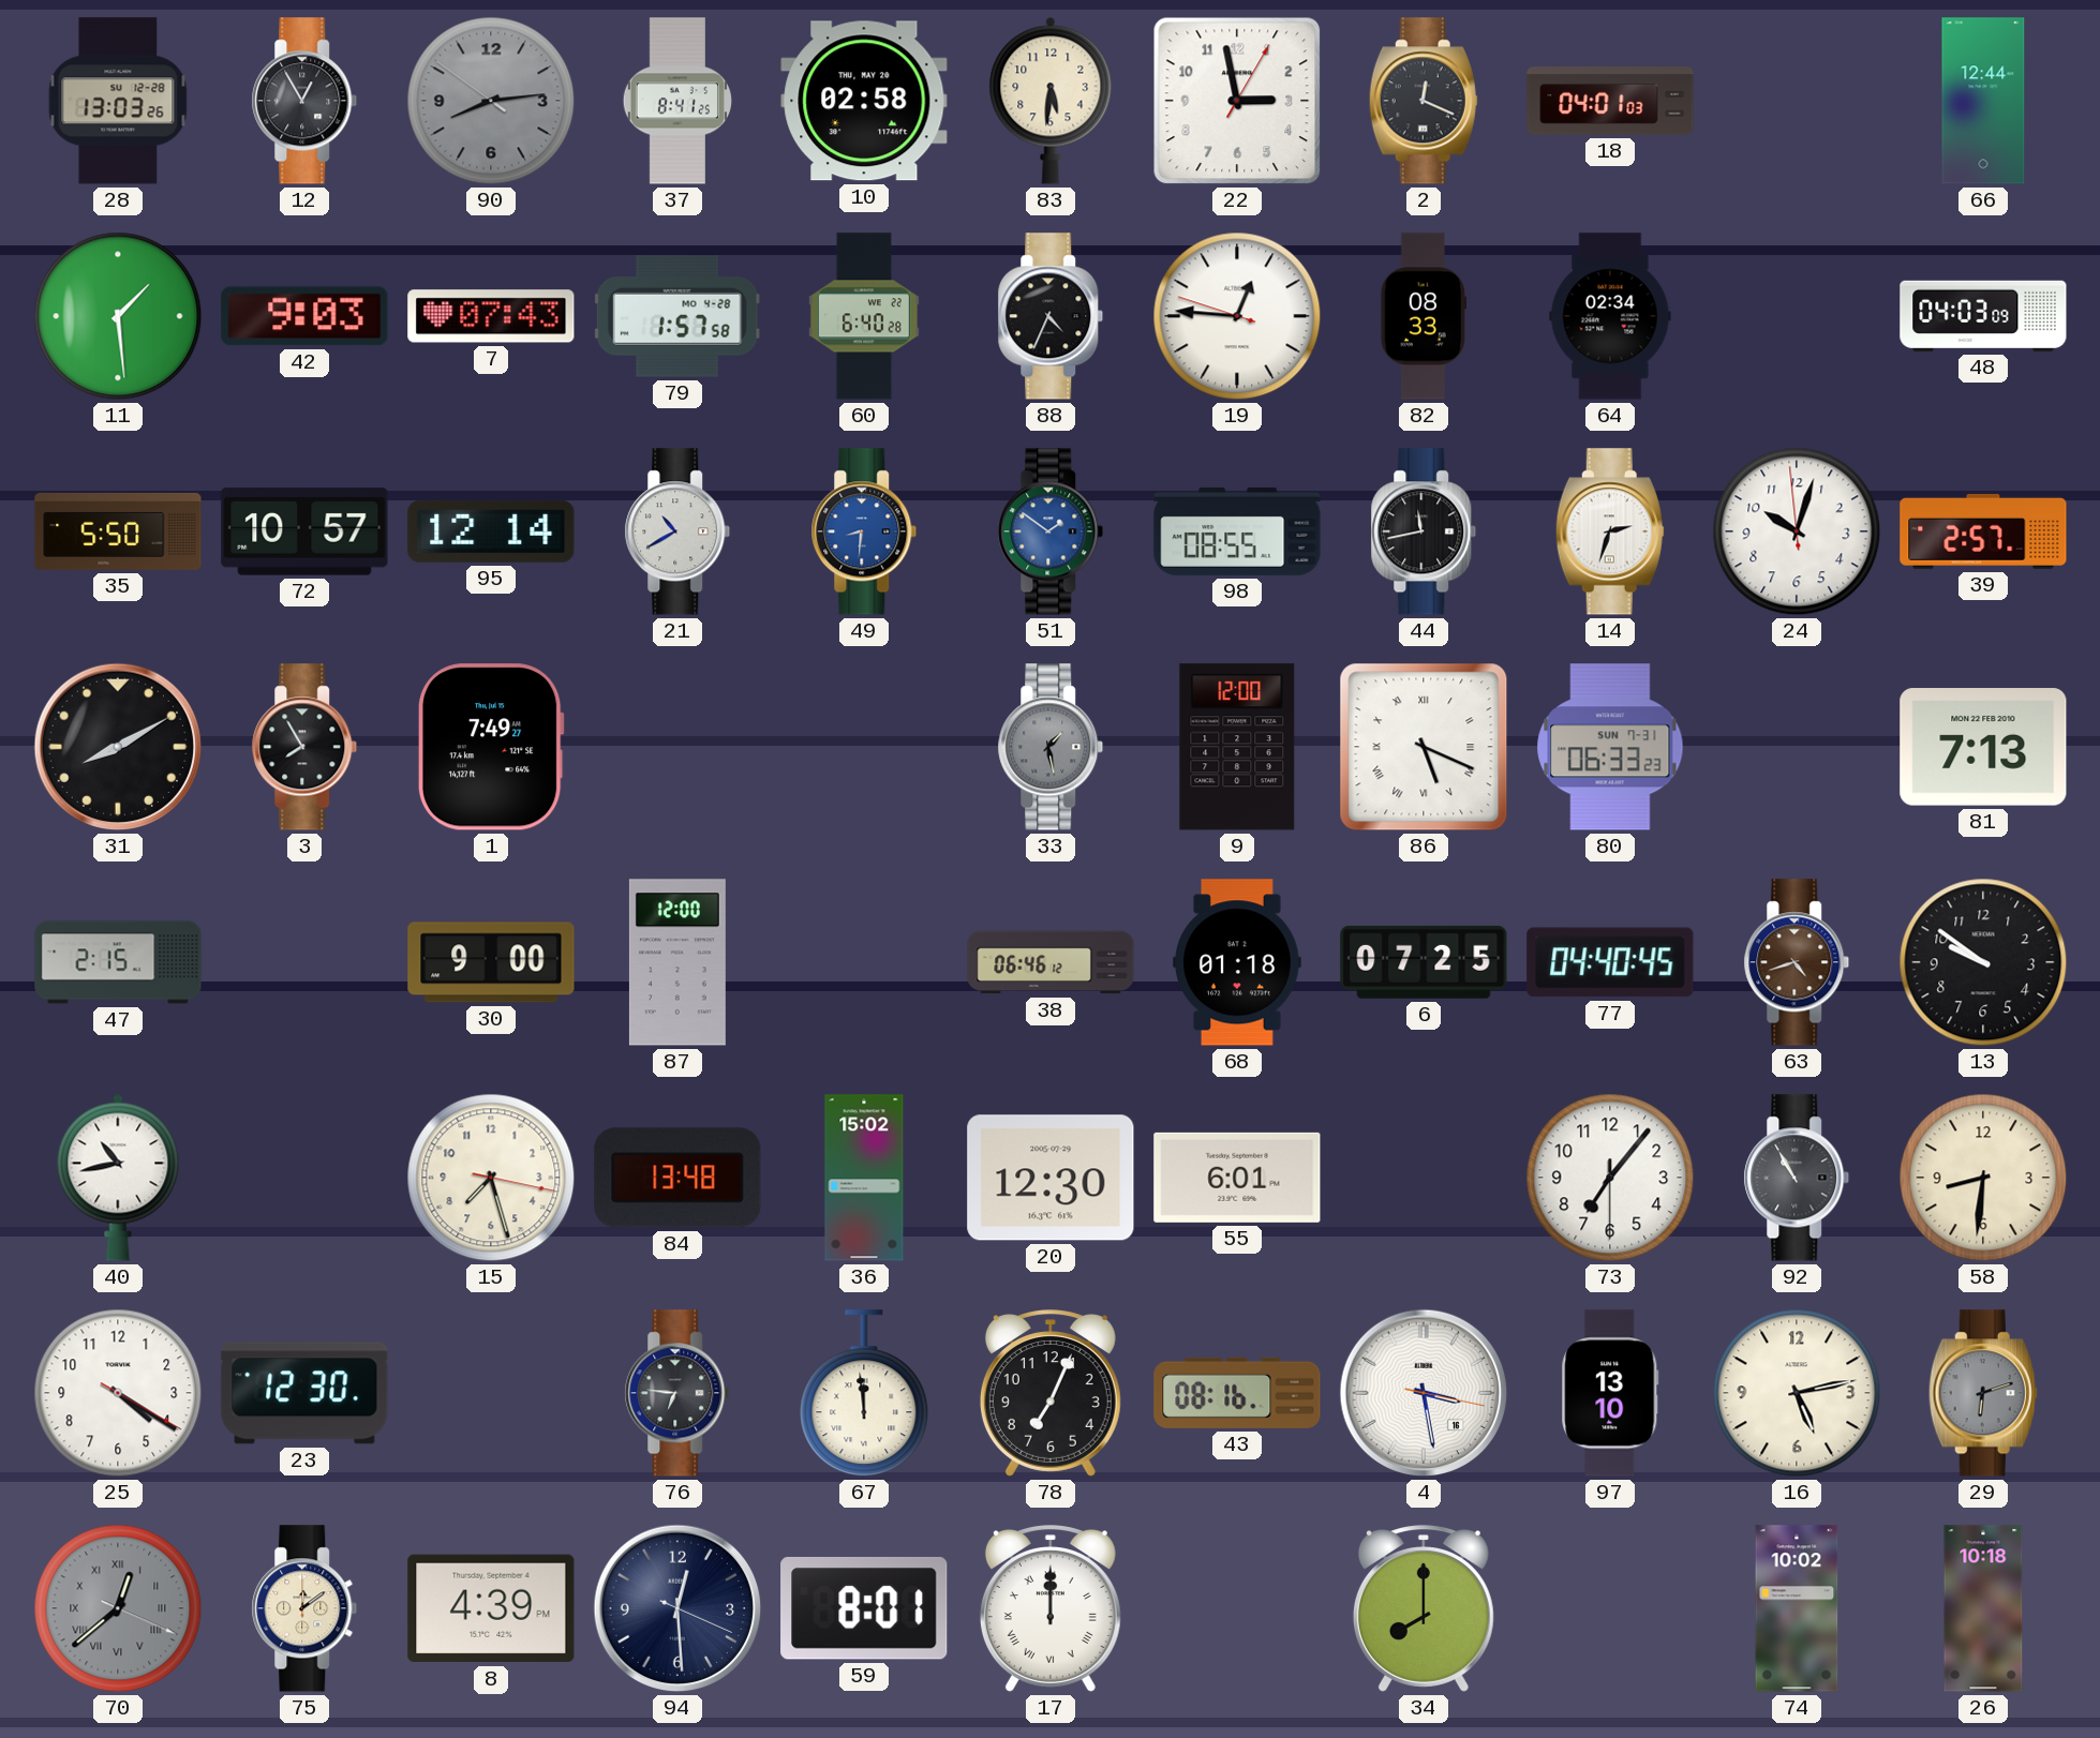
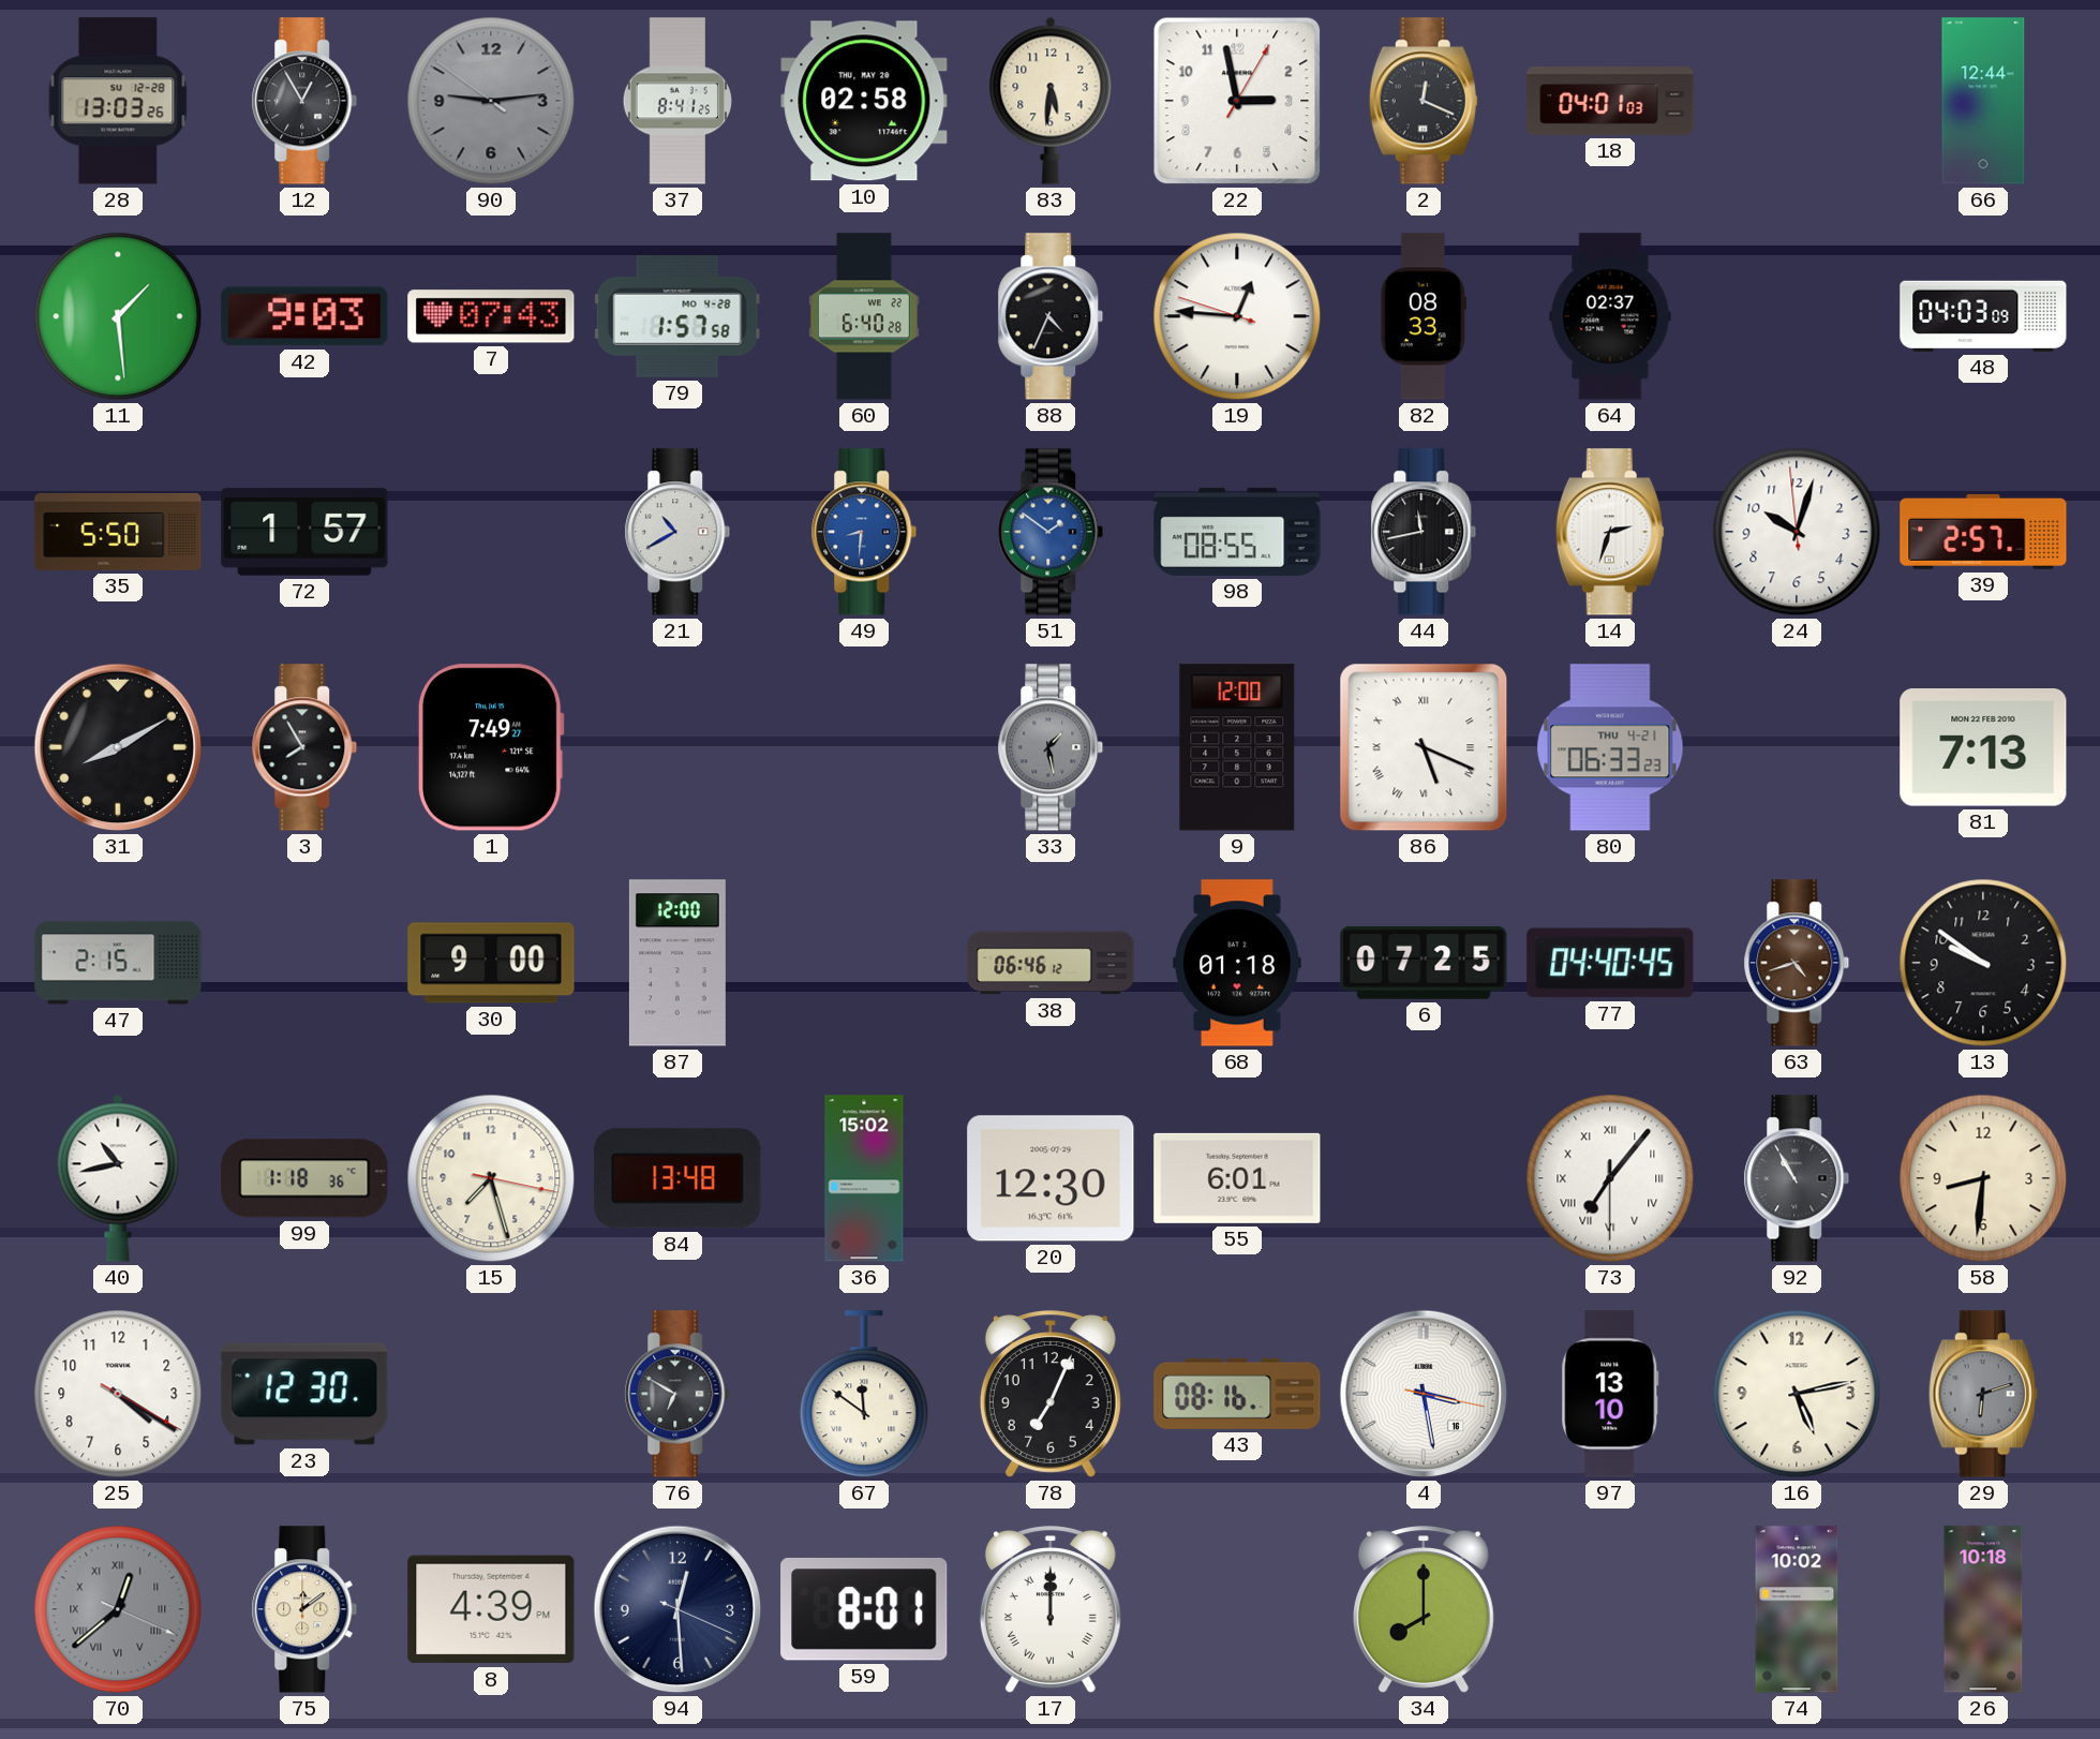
90: 8:13 -> 9:13
64: 02:34 -> 02:37
72: 10:57 -> 1:57
95: 12:14 -> none
80 date: SUN 7-31 -> THU 4-21
99: none -> 1:18
73 numerals: Arabic -> Roman
76: 6:46 -> 6:50
67: 11:59 -> 11:51
